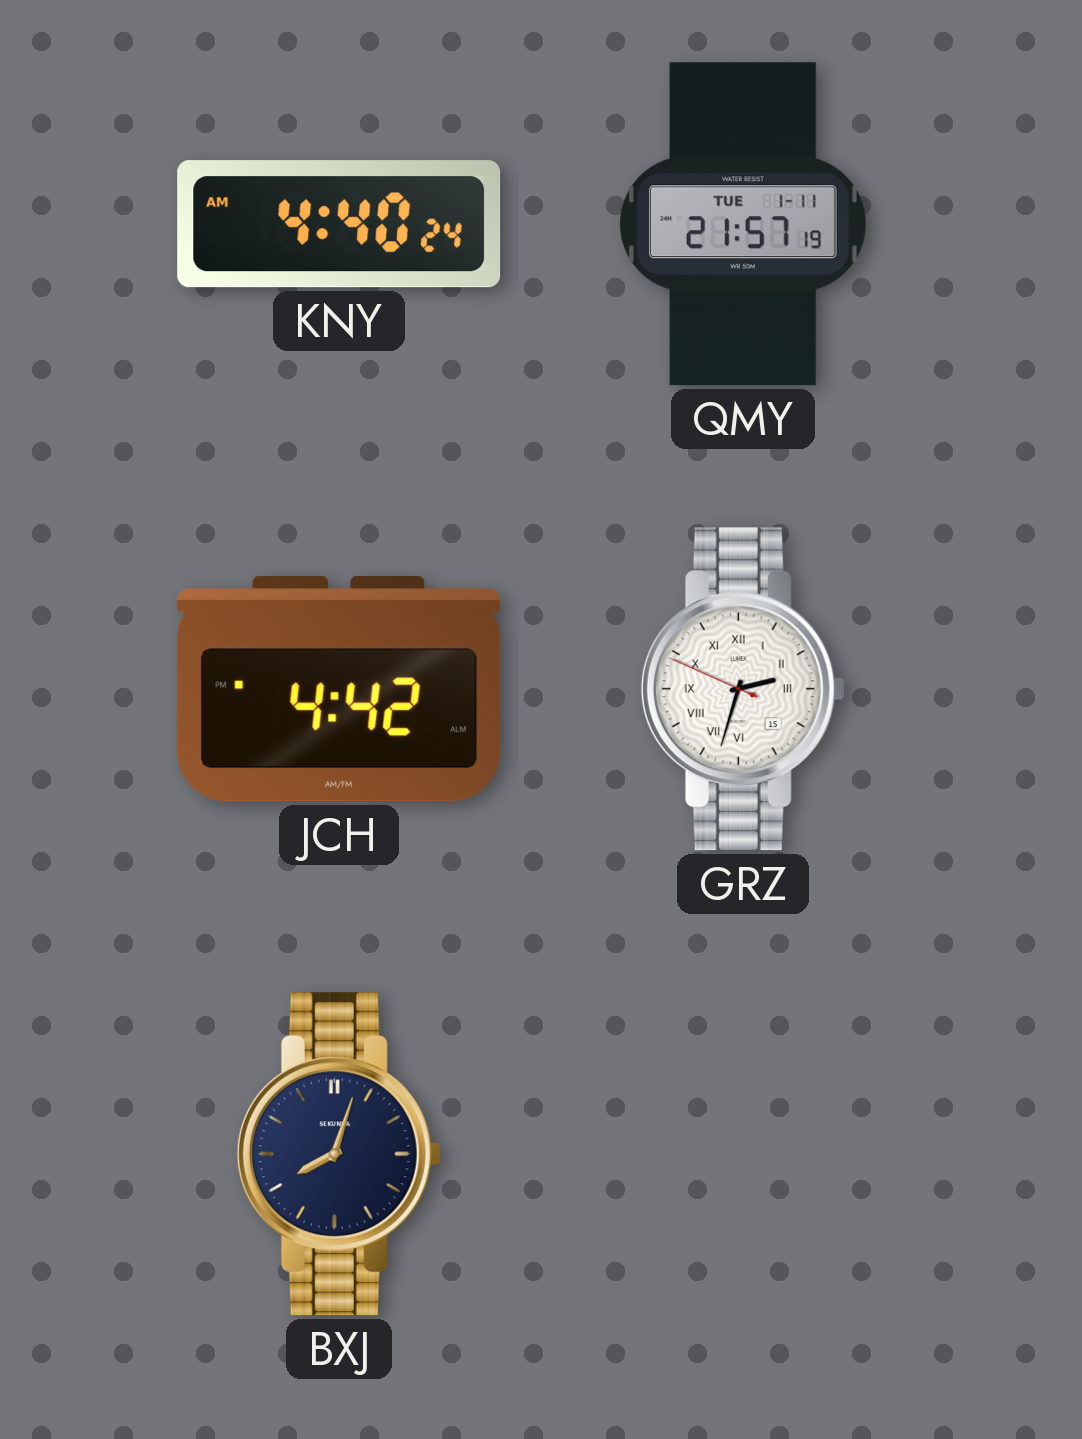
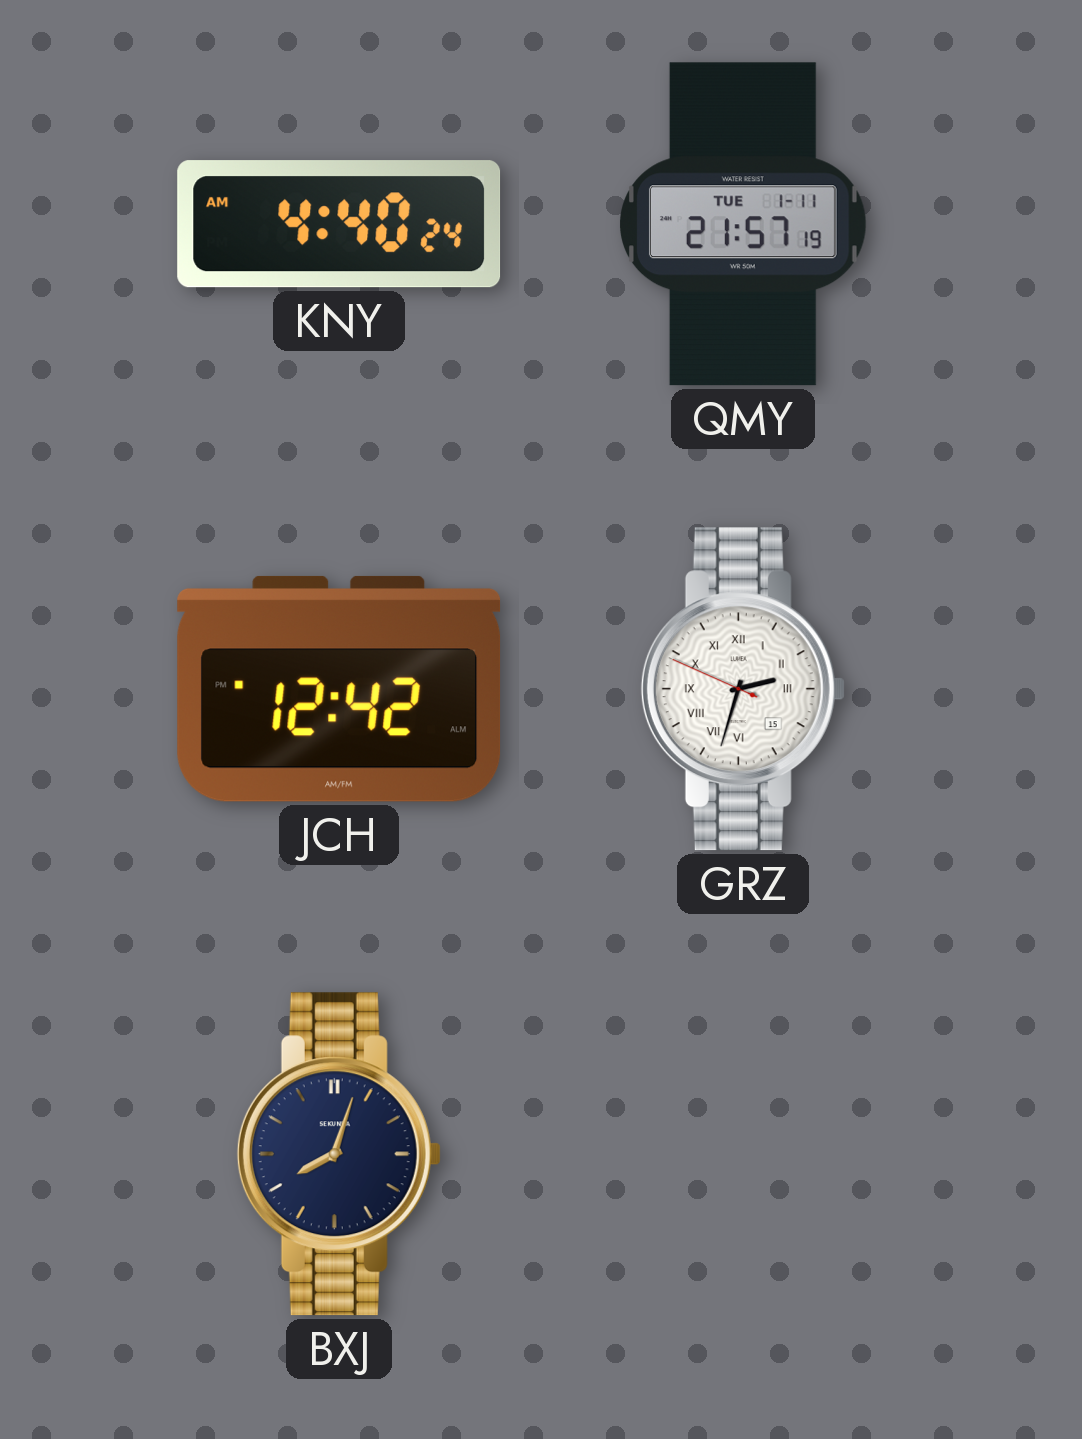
JCH: 4:42 -> 12:42
